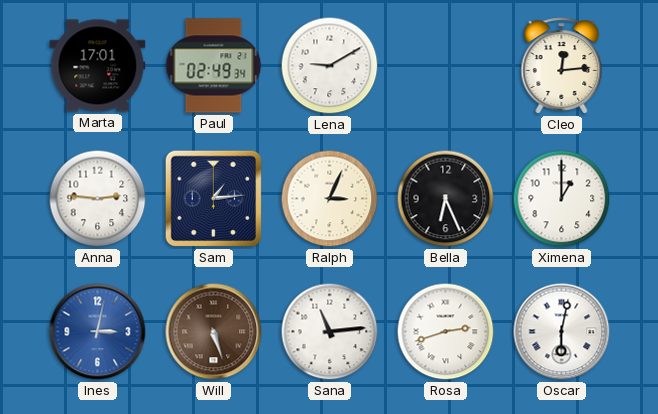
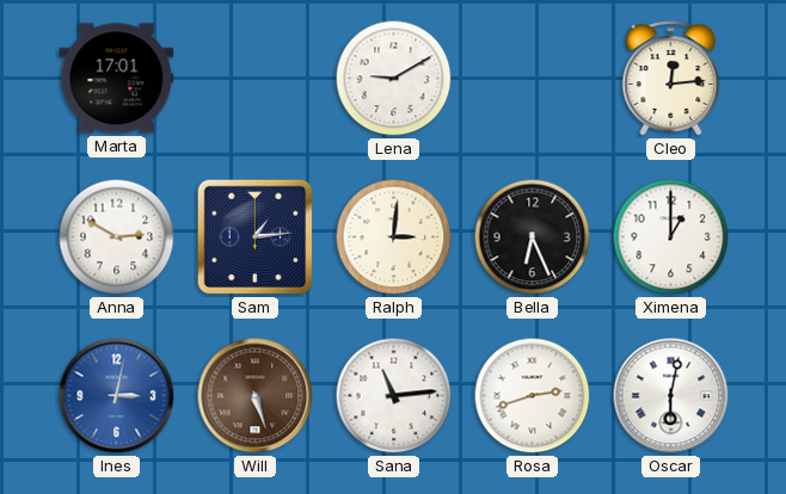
Paul: 02:49 -> none
Anna: 2:46 -> 2:50
Ralph: 3:04 -> 3:01
